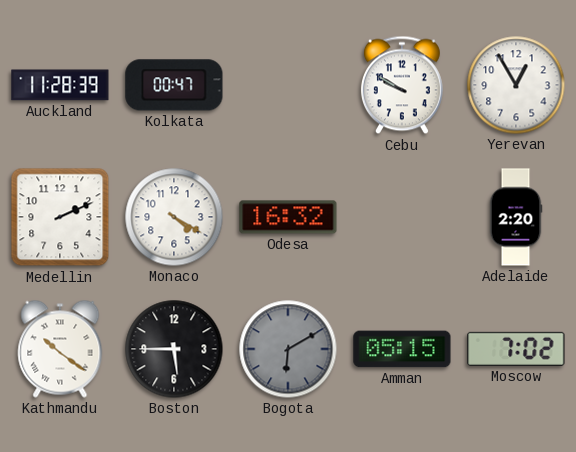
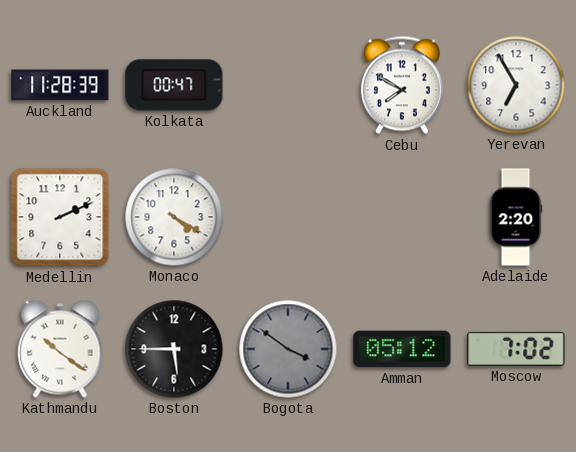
Cebu: 9:50 -> 7:50
Yerevan: 12:55 -> 6:55
Odesa: 16:32 -> none
Bogota: 6:10 -> 3:51
Amman: 05:15 -> 05:12
